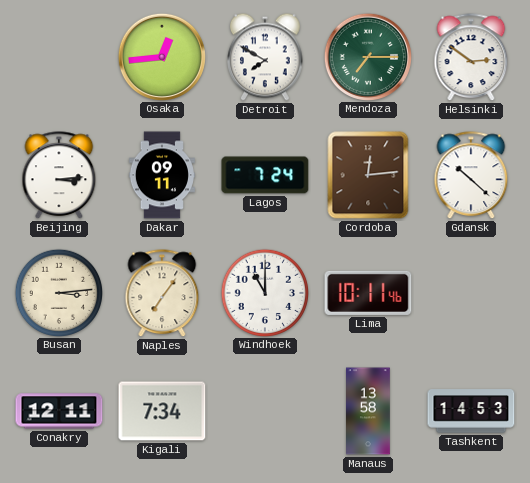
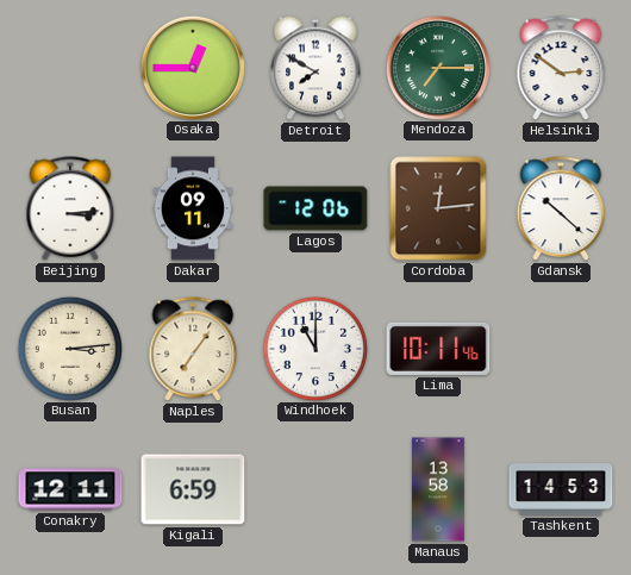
Osaka: 12:44 -> 12:45
Lagos: 7:24 -> 12:06
Kigali: 7:34 -> 6:59
